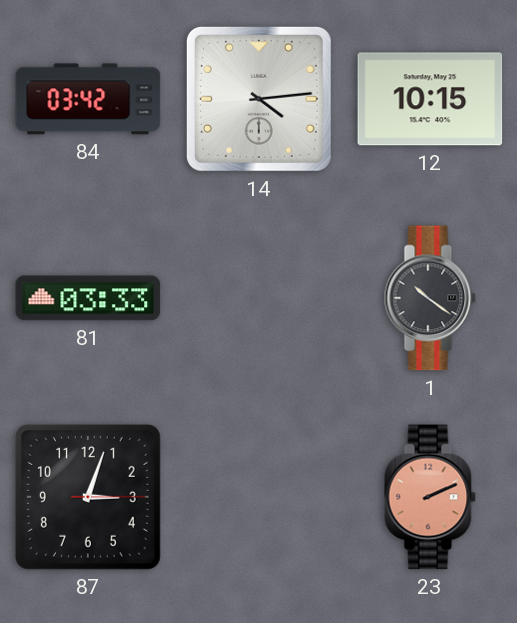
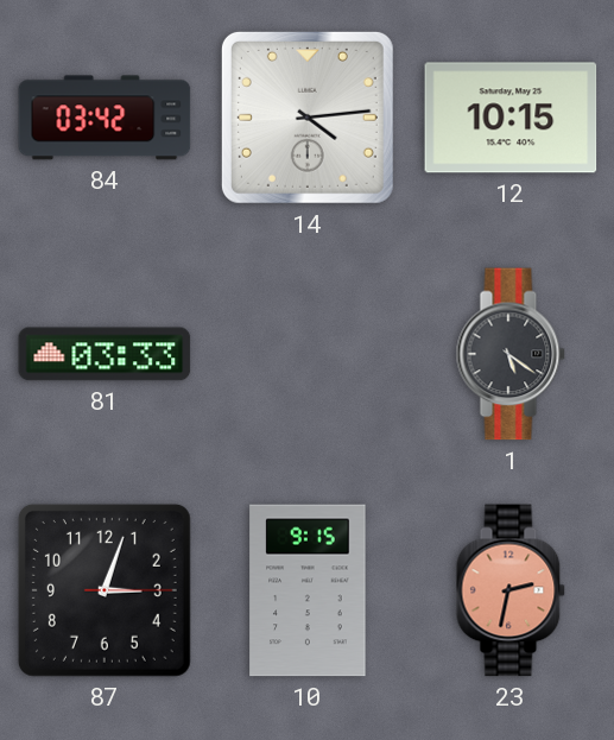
1: 10:21 -> 5:21
10: none -> 9:15
23: 2:11 -> 2:32
